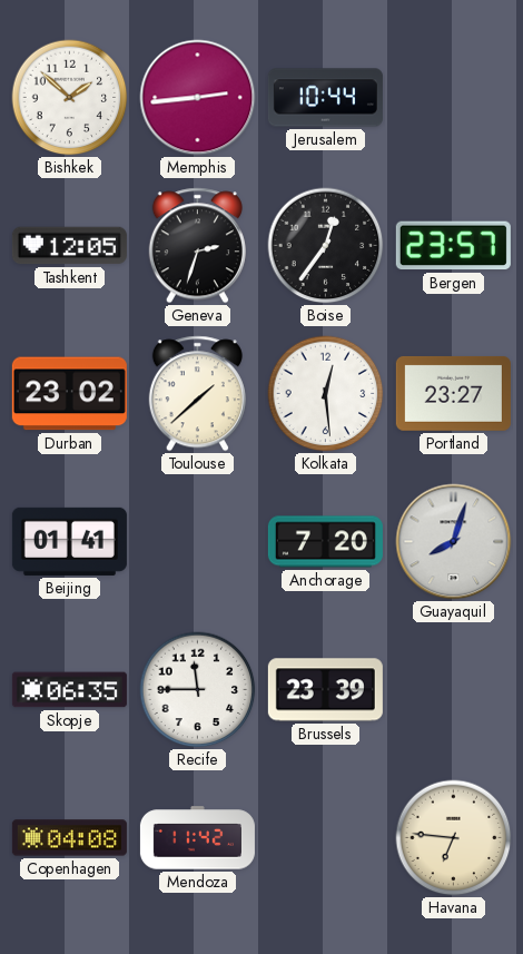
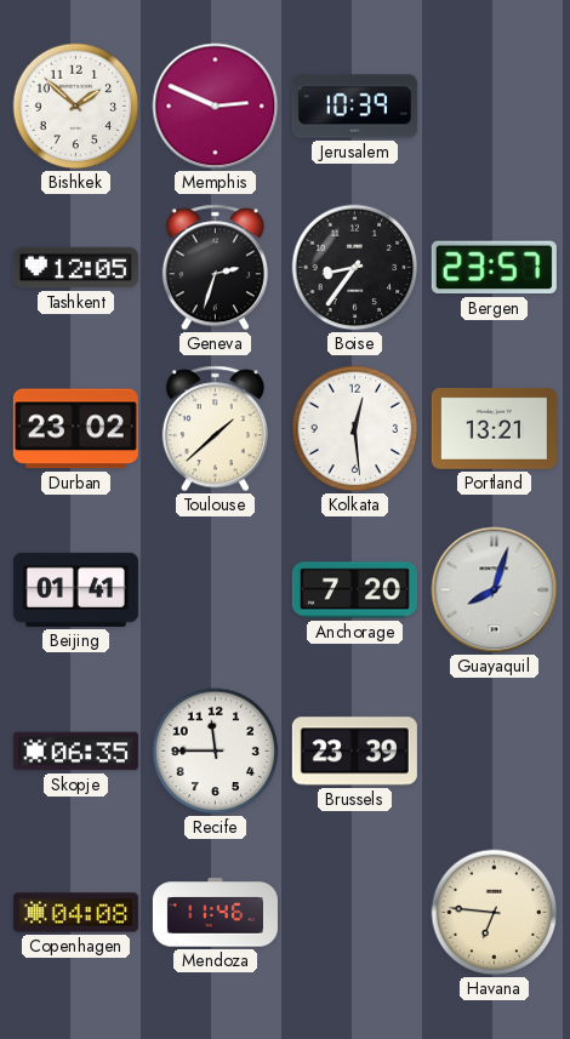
Memphis: 2:44 -> 2:49
Jerusalem: 10:44 -> 10:39
Boise: 12:36 -> 8:36
Portland: 23:27 -> 13:21
Mendoza: 11:42 -> 11:46
